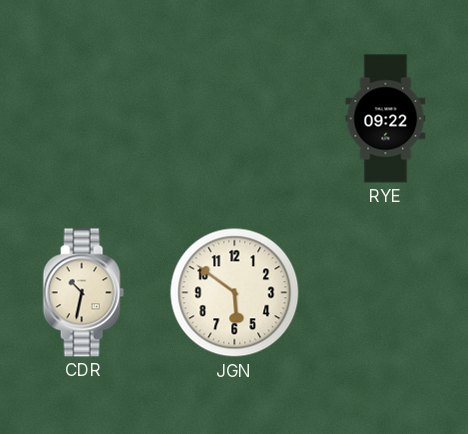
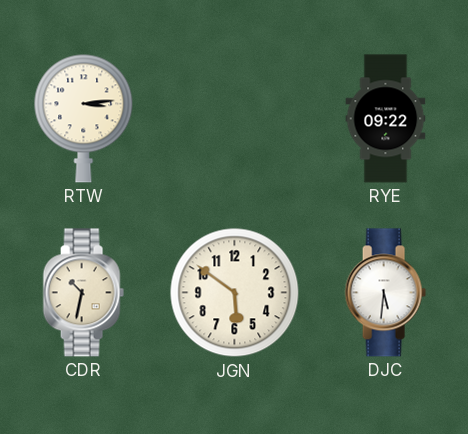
RTW: none -> 3:14
DJC: none -> 5:31
